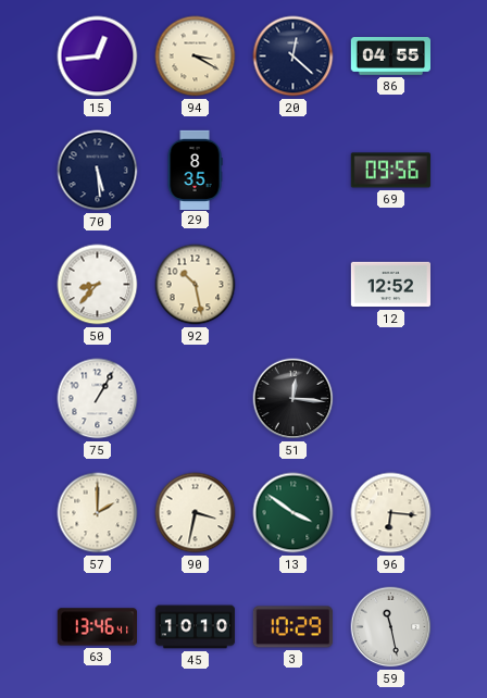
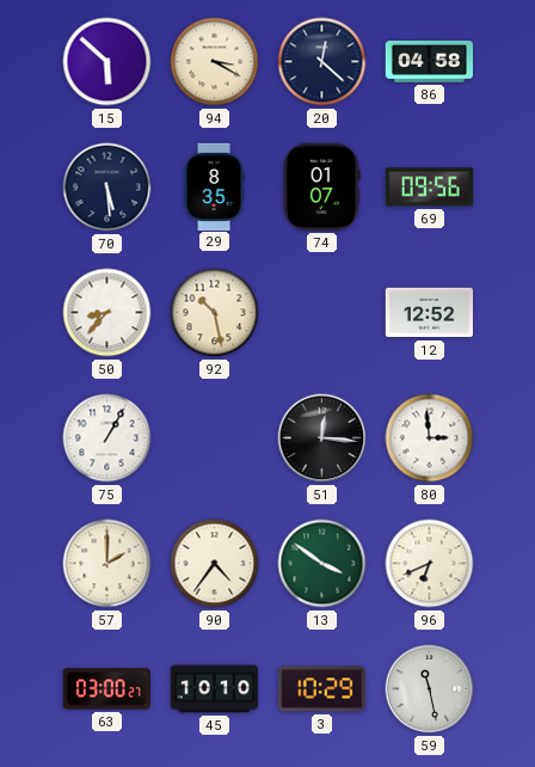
15: 12:44 -> 5:52
86: 04:55 -> 04:58
74: none -> 01:07
80: none -> 2:59
90: 3:32 -> 4:36
96: 6:16 -> 6:41
63: 13:46 -> 03:00
